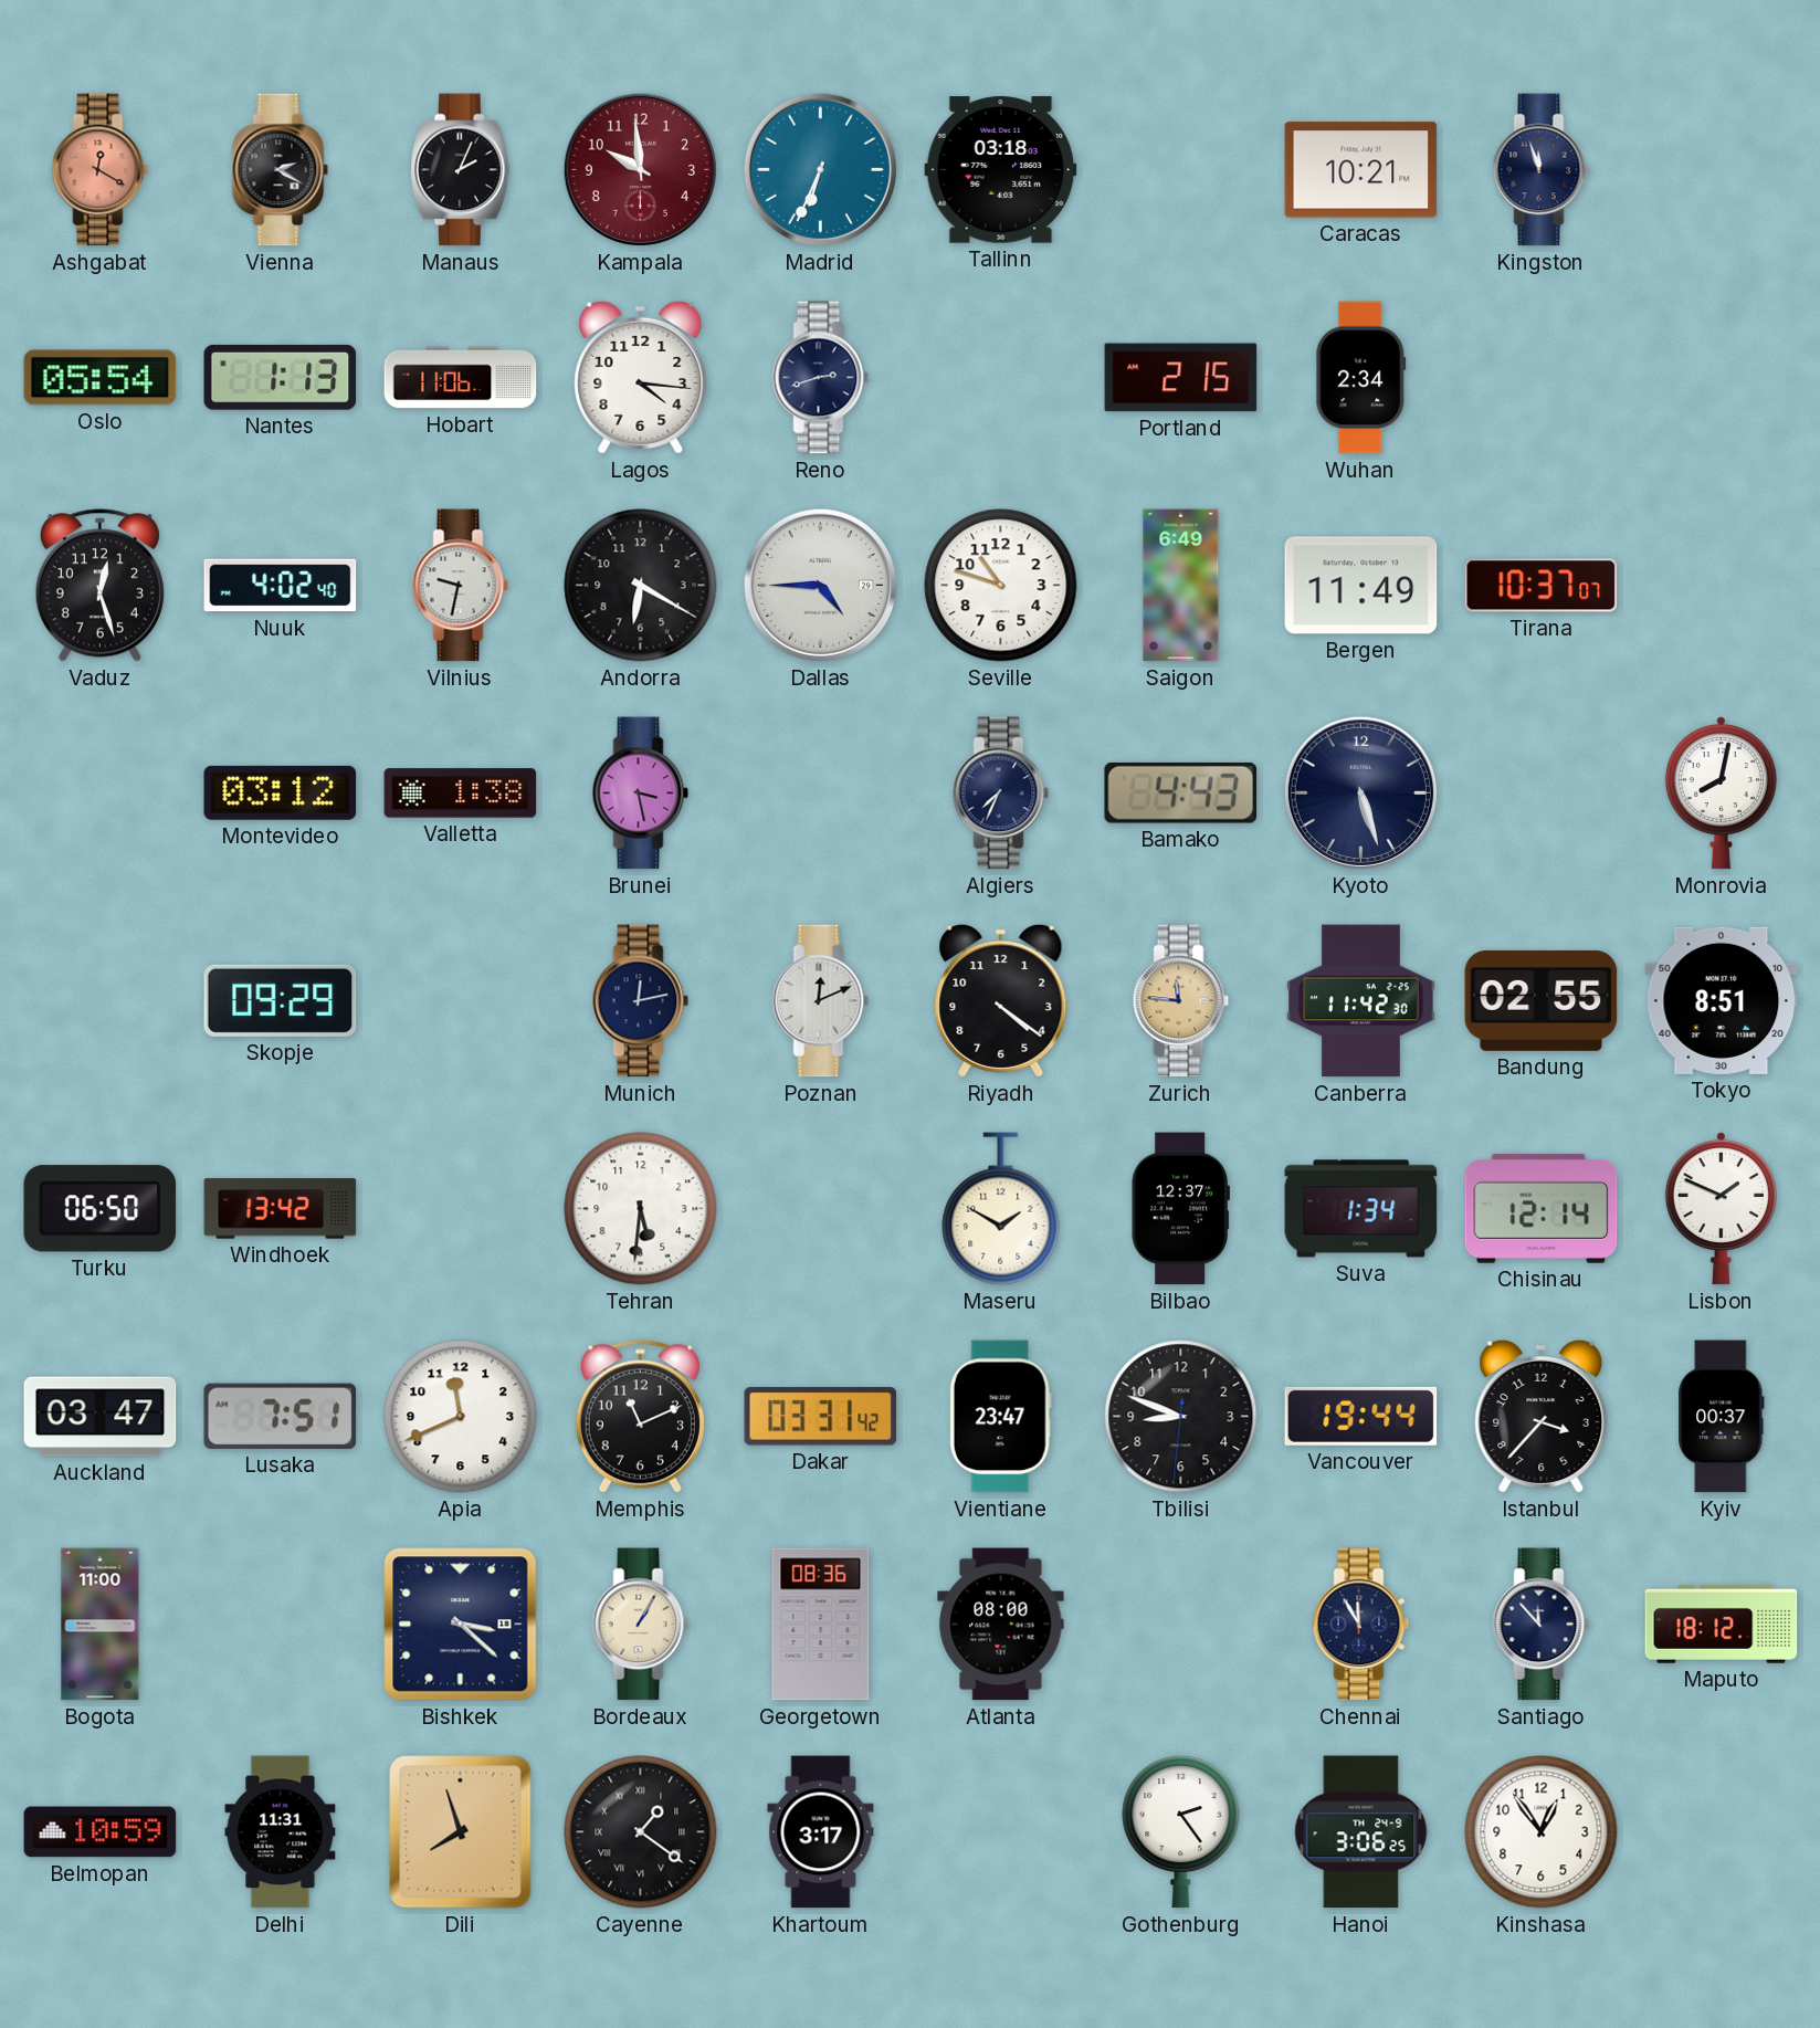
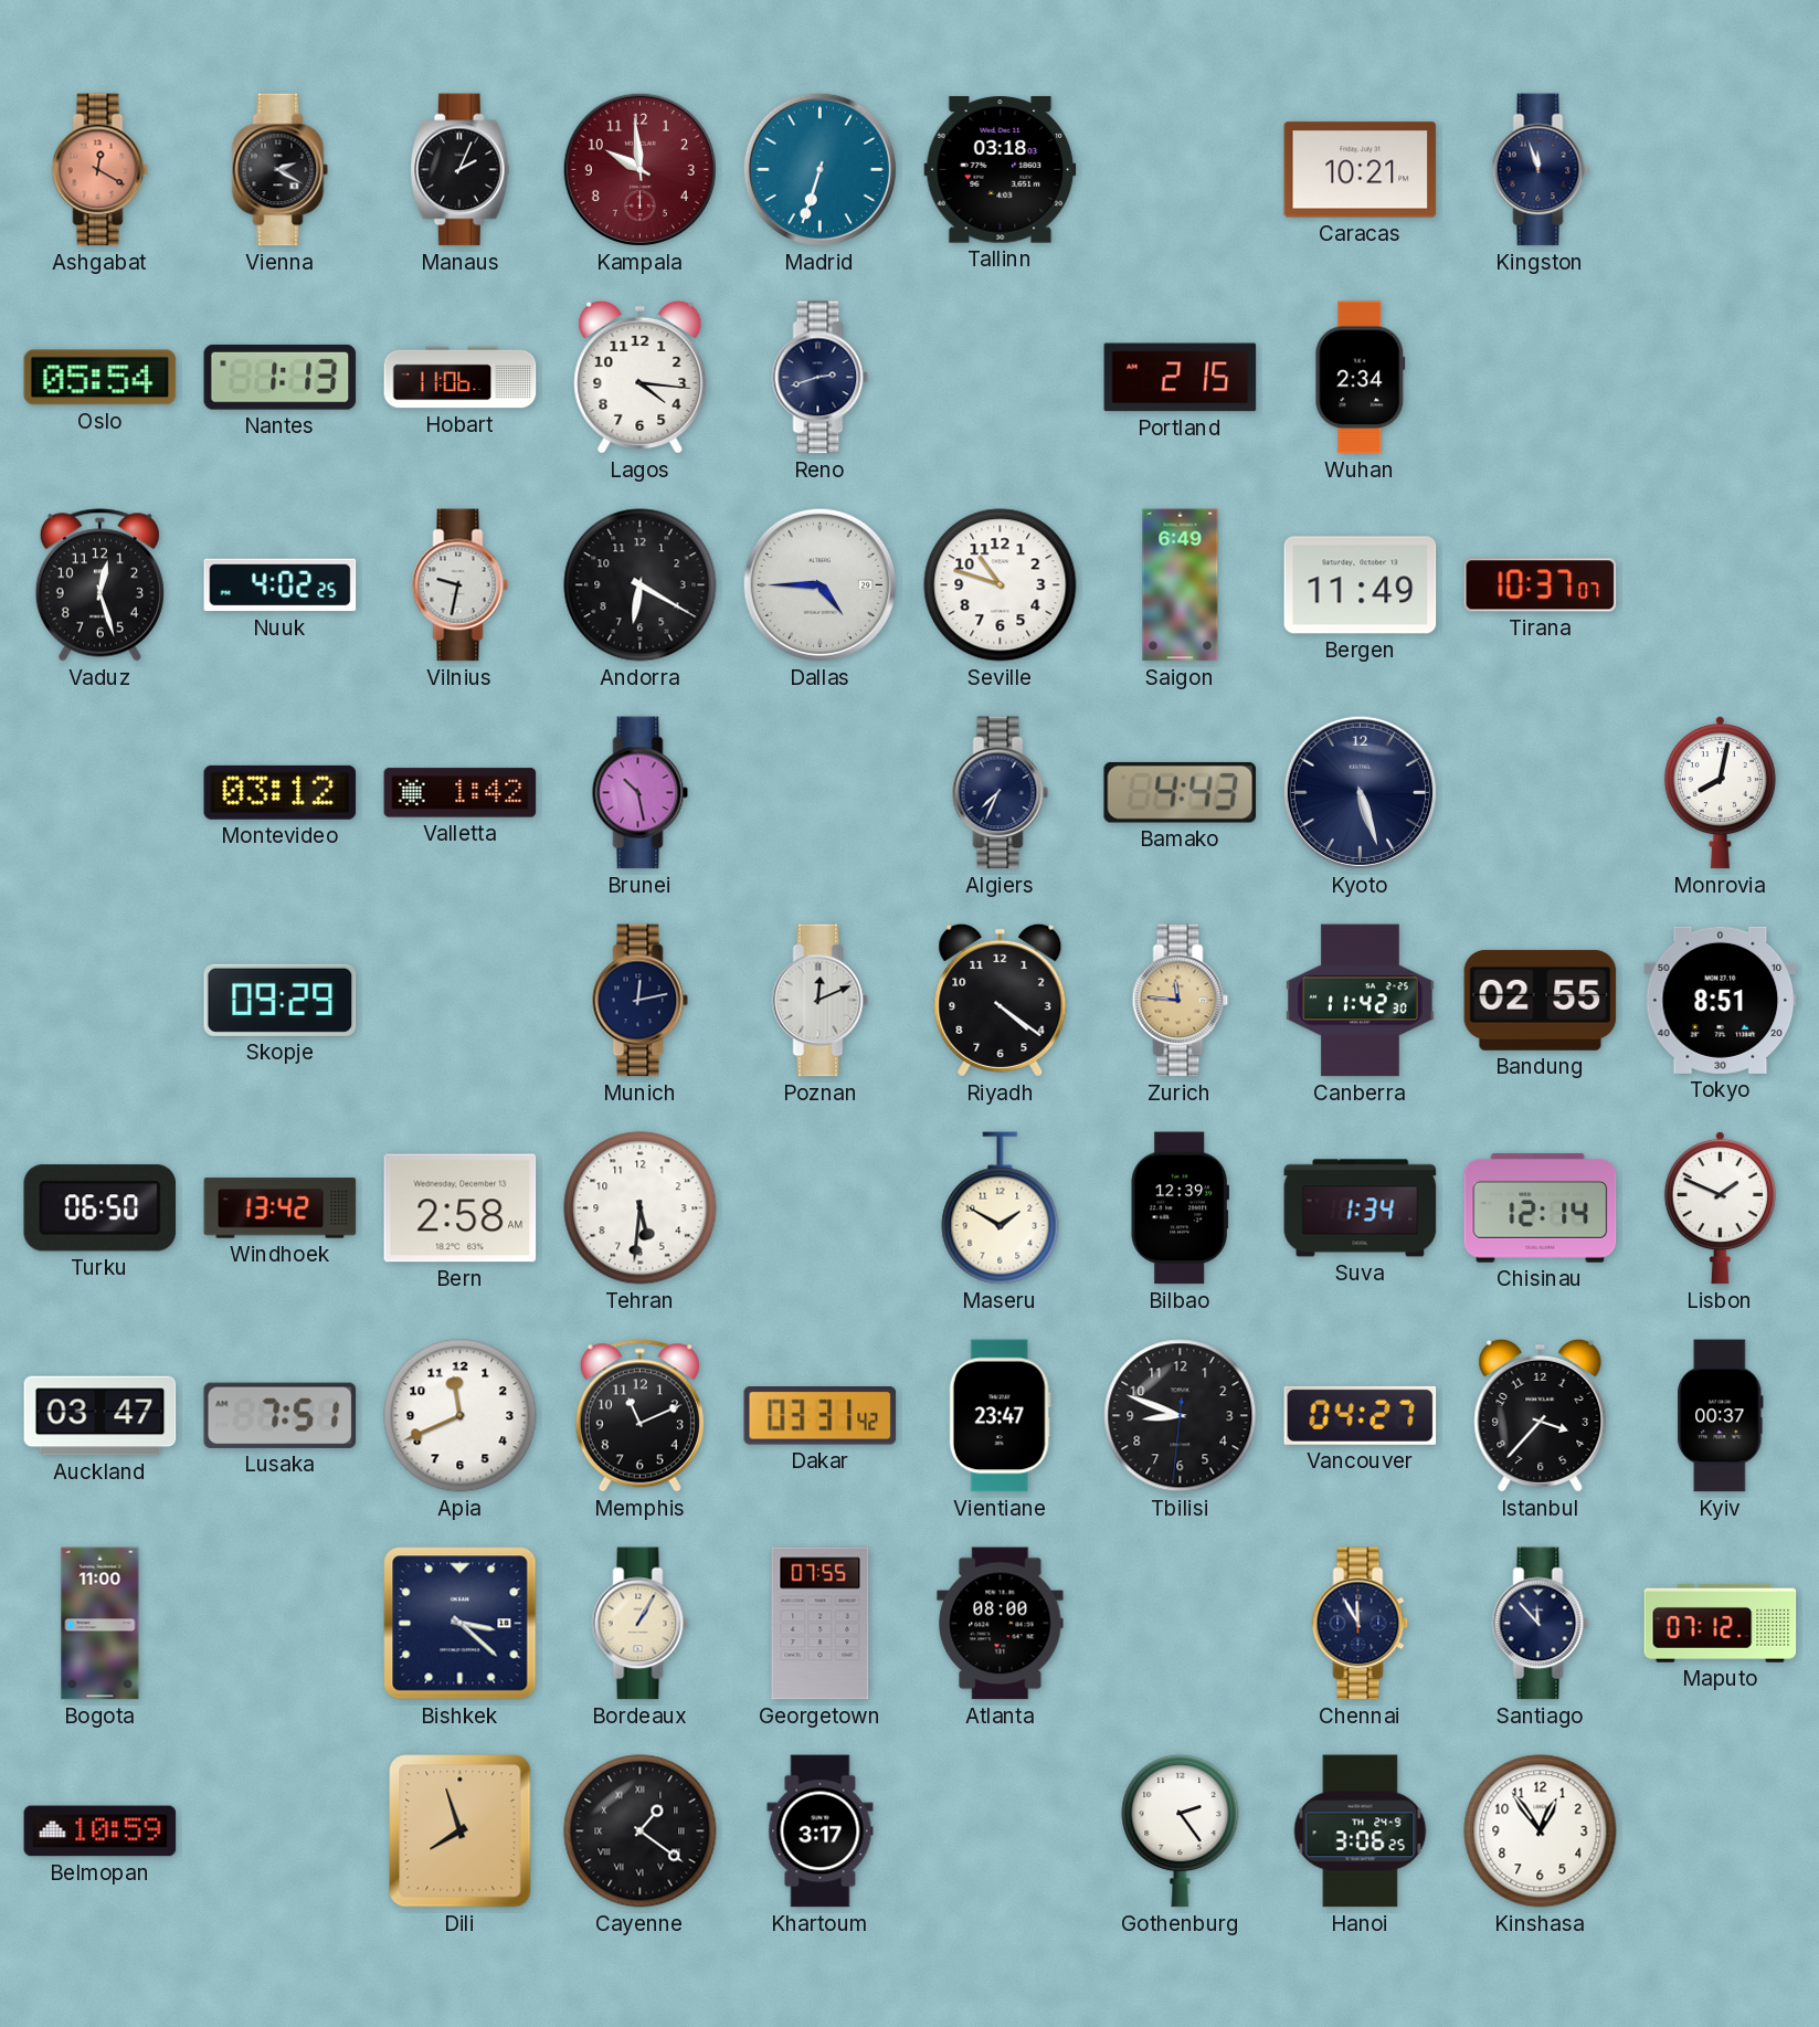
Madrid: 6:34 -> 6:33
Nuuk: 4:02:40 -> 4:02:25
Valletta: 1:38 -> 1:42
Brunei: 3:28 -> 10:28
Bern: none -> 2:58
Bilbao: 12:37 -> 12:39
Vancouver: 19:44 -> 04:27
Georgetown: 08:36 -> 07:55
Maputo: 18:12 -> 07:12
Delhi: 11:31 -> none
